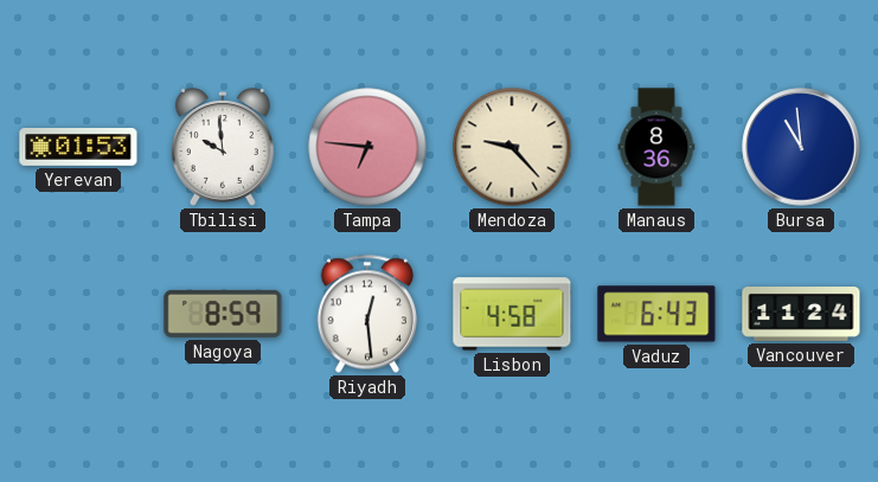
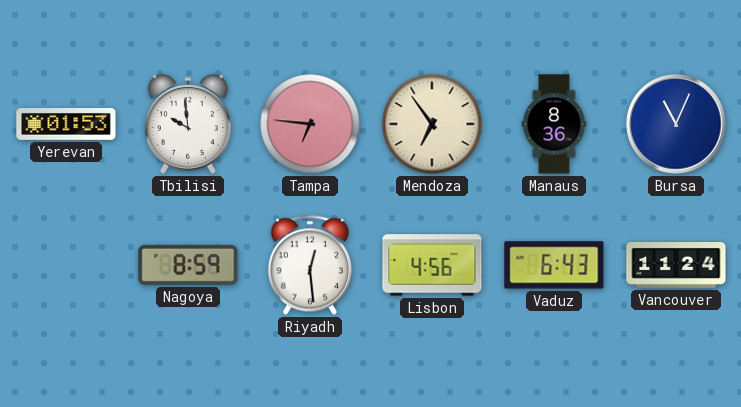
Mendoza: 9:23 -> 6:54
Bursa: 10:59 -> 11:04
Lisbon: 4:58 -> 4:56
